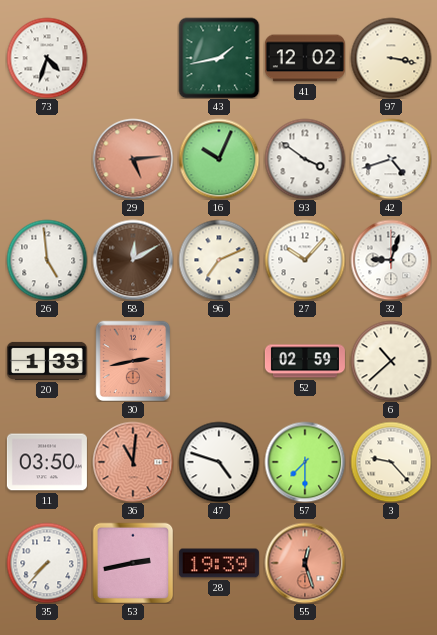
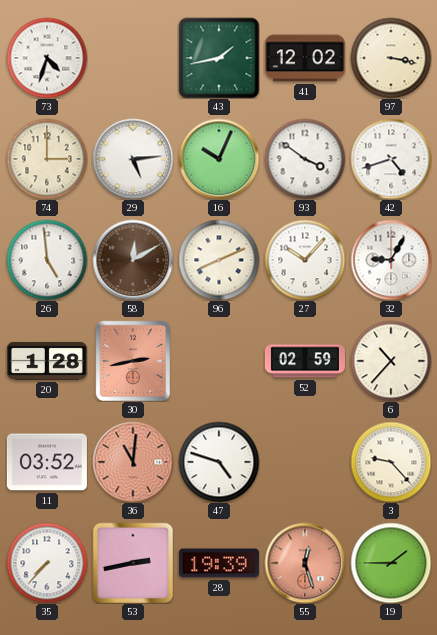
74: none -> 3:00
29 dial: salmon -> white
96: 7:11 -> 8:11
32: 9:03 -> 9:05
20: 1:33 -> 1:28
6: 10:38 -> 10:37
11: 03:50 -> 03:52
57: 7:30 -> none
19: none -> 1:45
